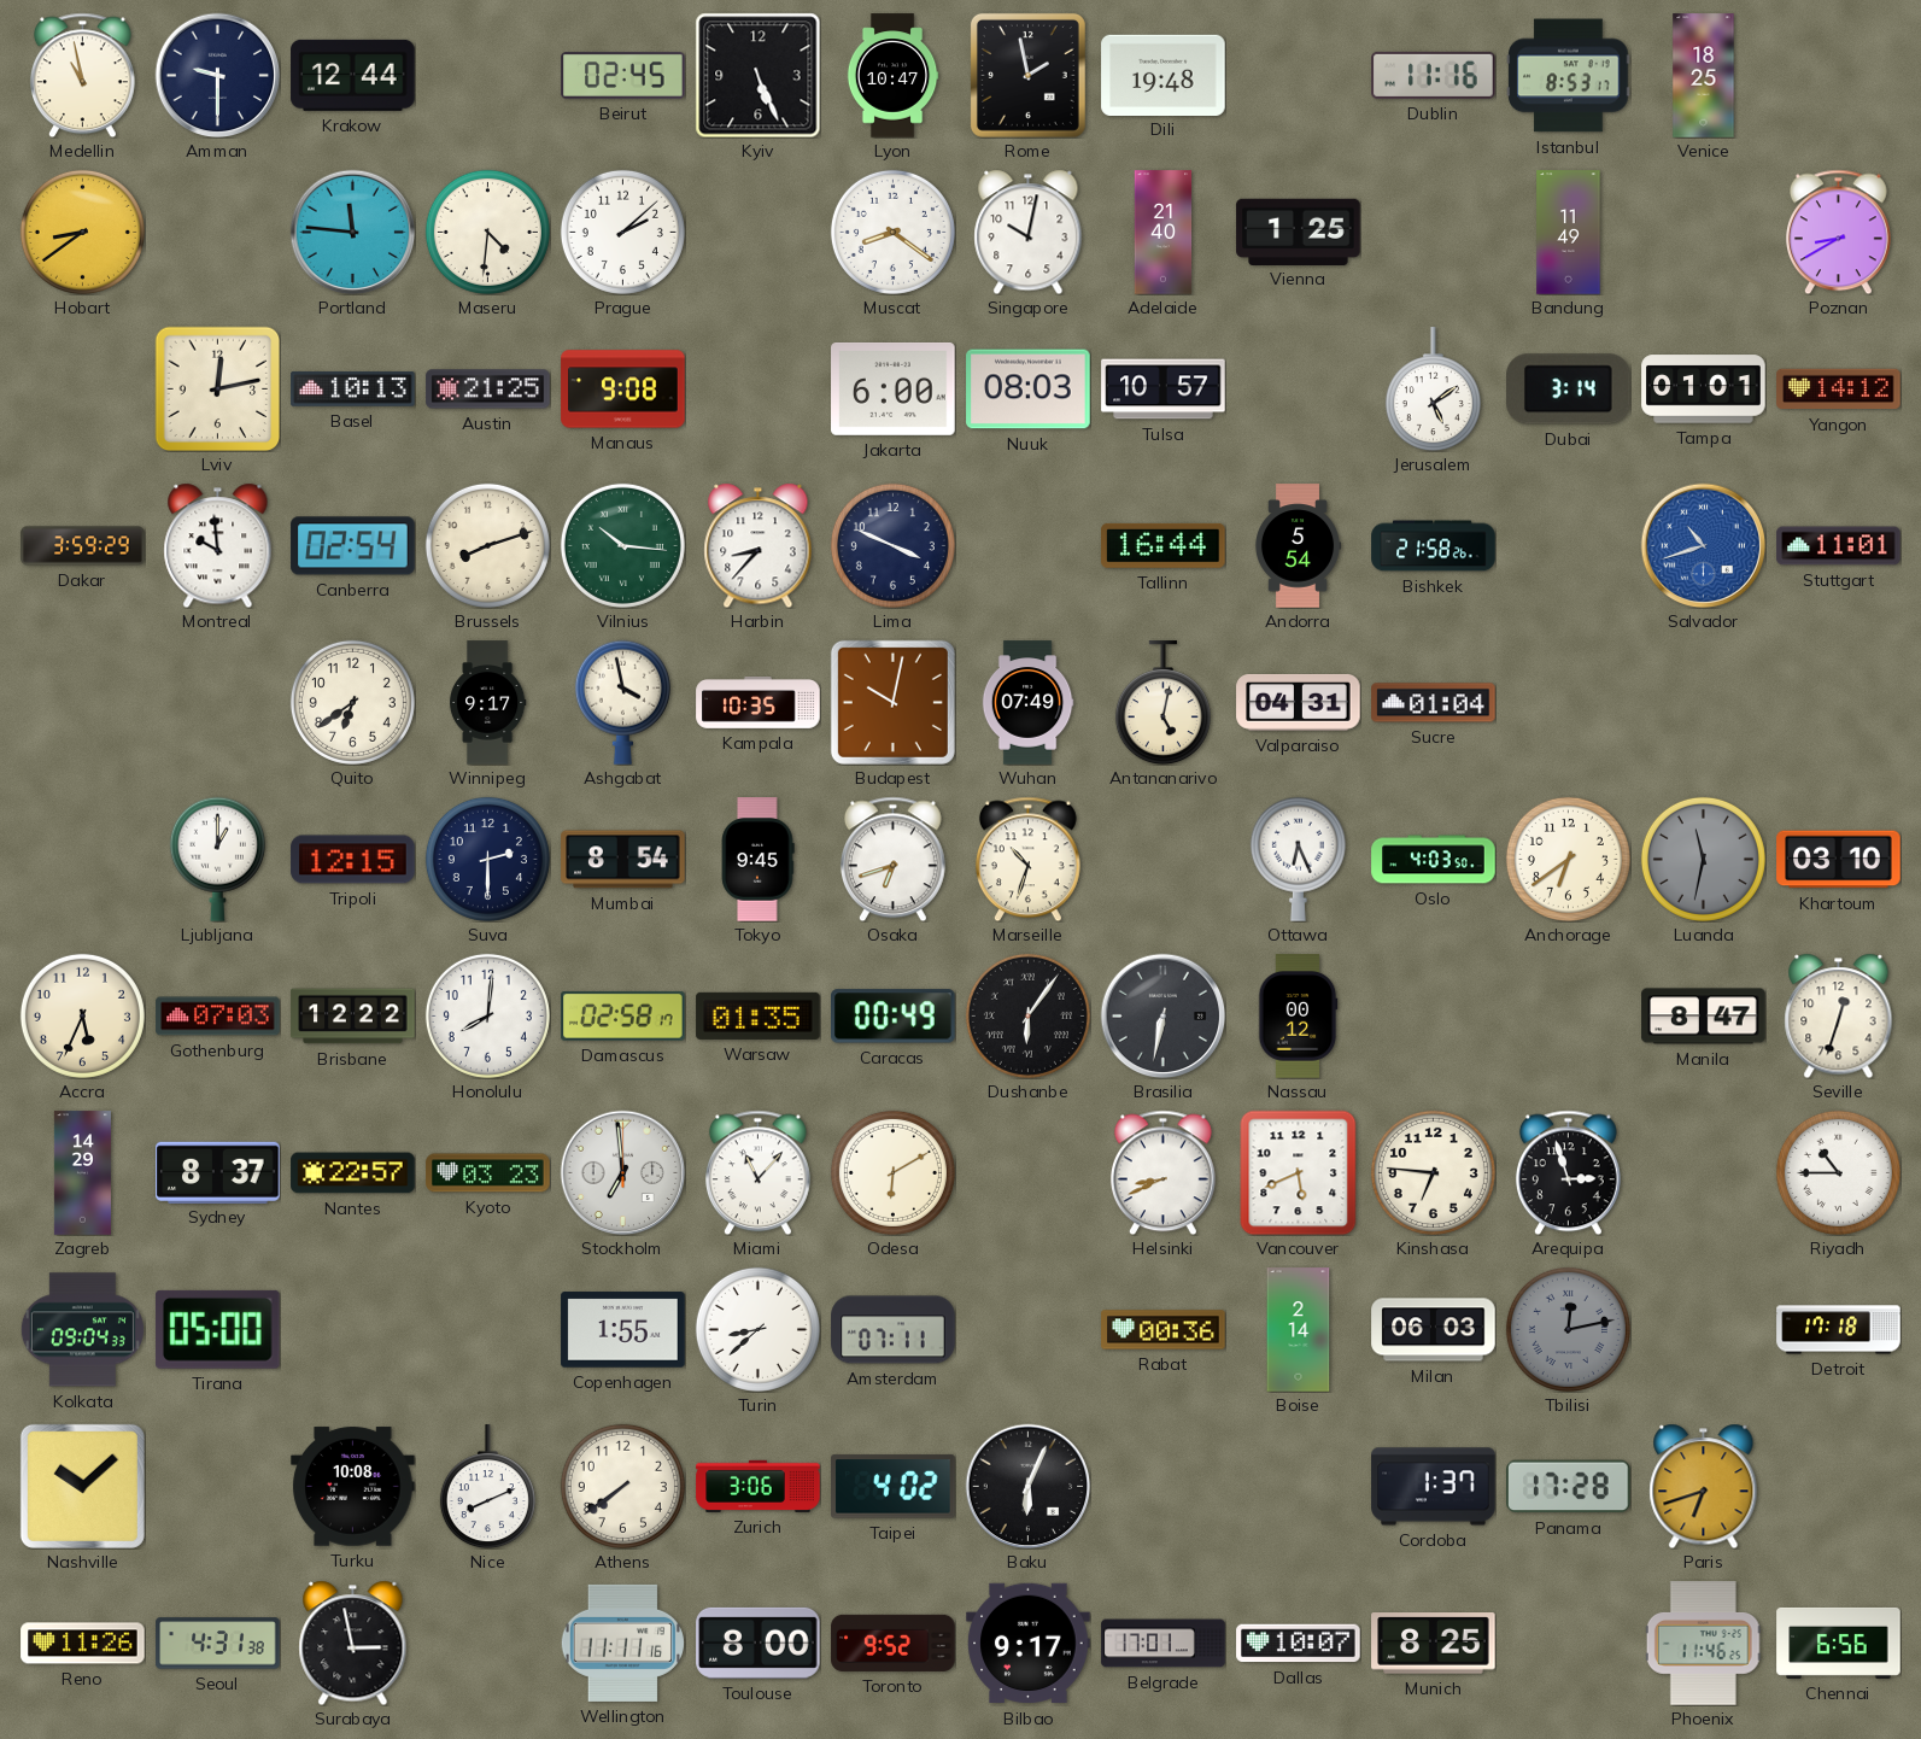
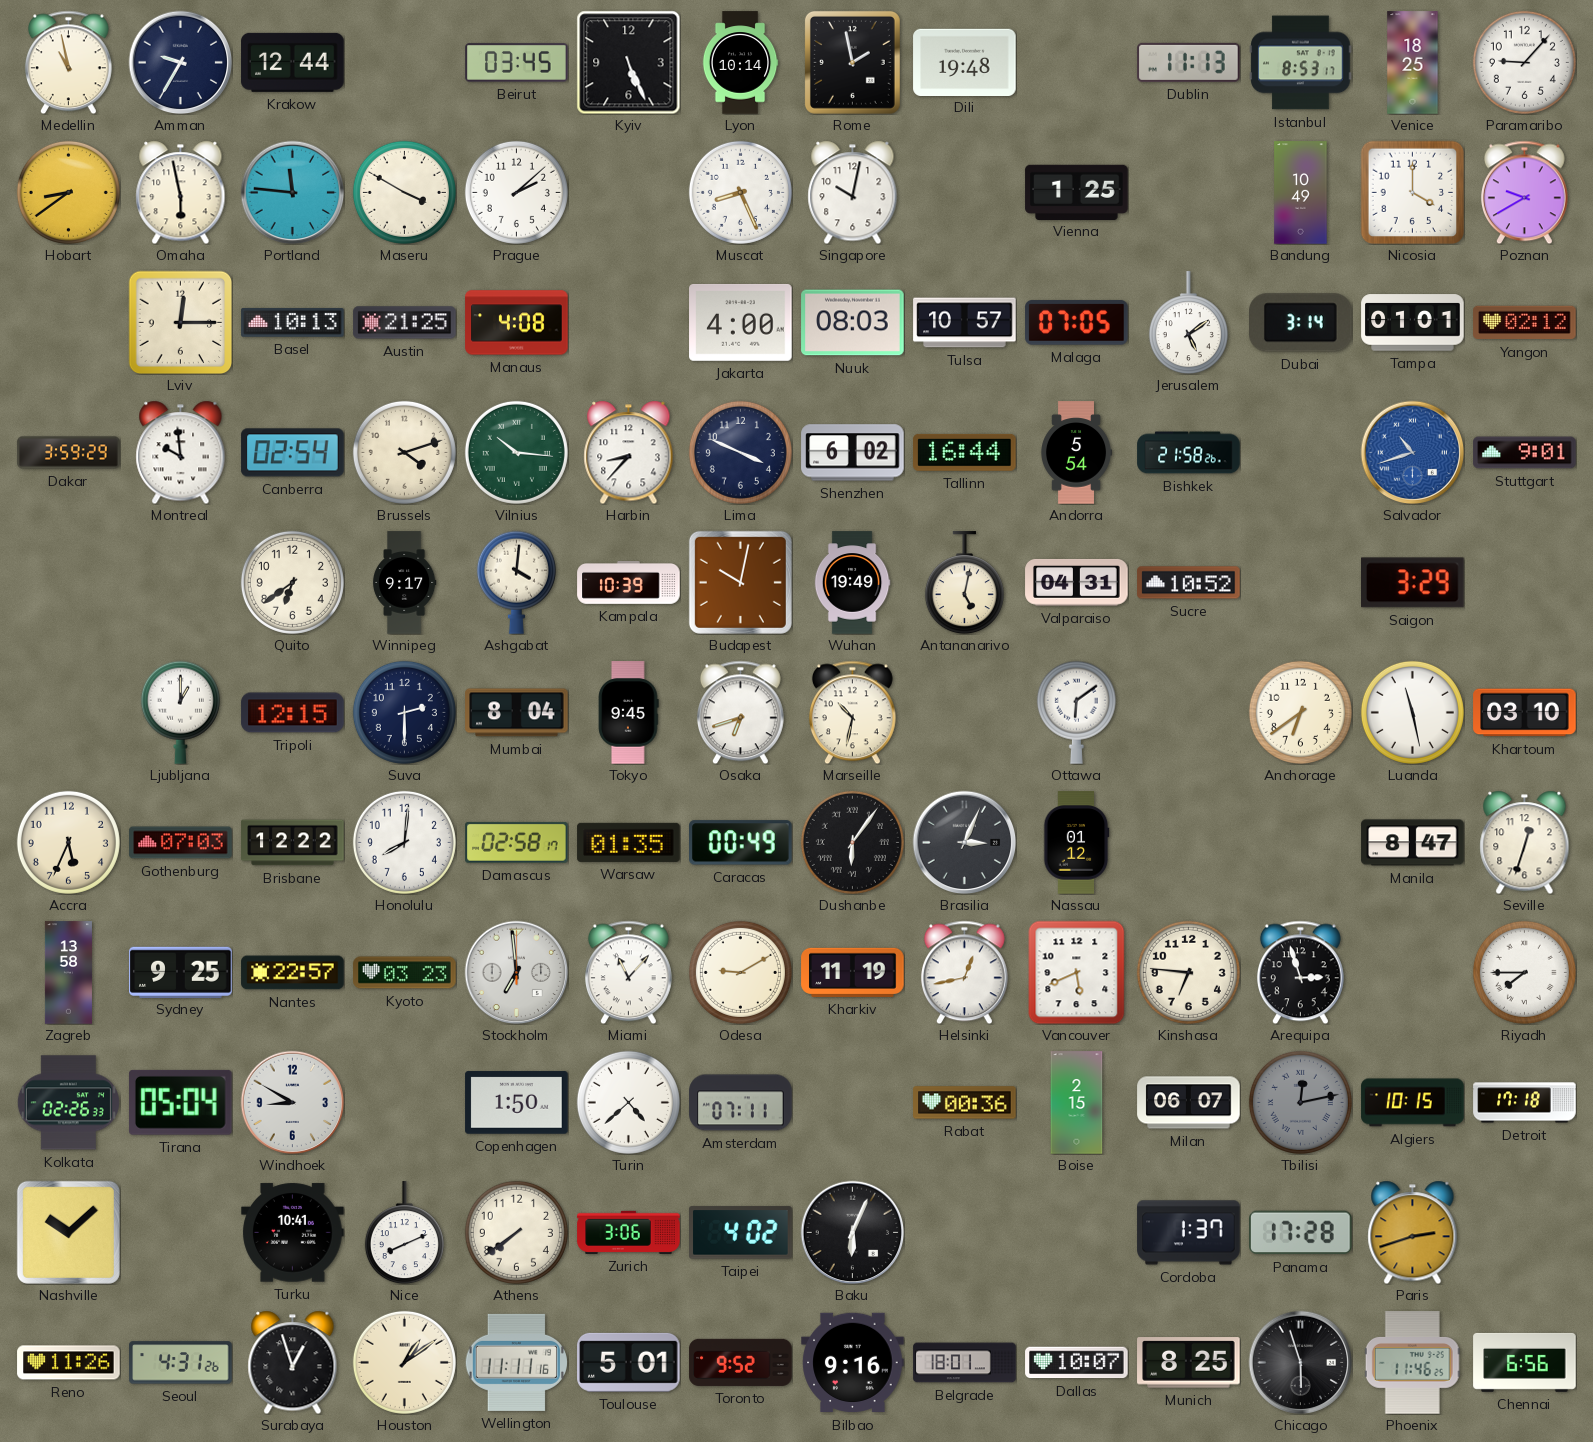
Amman: 9:30 -> 9:35
Beirut: 02:45 -> 03:45
Lyon: 10:47 -> 10:14
Dublin: 11:16 -> 11:13
Paramaribo: none -> 9:07
Omaha: none -> 5:58
Maseru: 4:31 -> 3:50
Muscat: 8:21 -> 8:26
Adelaide: 21:40 -> none
Bandung: 11:49 -> 10:49
Nicosia: none -> 4:00
Poznan: 8:40 -> 9:40
Lviv: 12:13 -> 12:15
Manaus: 9:08 -> 4:08
Jakarta: 6:00 -> 4:00
Malaga: none -> 07:05
Yangon: 14:12 -> 02:12
Brussels: 8:12 -> 4:12
Shenzhen: none -> 6:02
Stuttgart: 11:01 -> 9:01
Ashgabat: 3:58 -> 4:01
Kampala: 10:35 -> 10:39
Wuhan: 07:49 -> 19:49
Sucre: 01:04 -> 10:52
Saigon: none -> 3:29
Mumbai: 8:54 -> 8:04
Marseille: 10:33 -> 10:32
Ottawa: 6:26 -> 6:09
Oslo: 4:03 -> none
Luanda: 11:32 -> 11:28
Luanda dial: grey -> white
Brasilia: 6:32 -> 3:04
Nassau: 00:12 -> 01:12
Zagreb: 14:29 -> 13:58
Sydney: 8:37 -> 9:25
Odesa: 6:10 -> 9:10
Kharkiv: none -> 11:19
Helsinki: 8:41 -> 12:43
Riyadh: 10:45 -> 7:45
Kolkata: 09:04 -> 02:26
Tirana: 05:00 -> 05:04
Windhoek: none -> 8:50
Copenhagen: 1:55 -> 1:50
Turin: 8:38 -> 4:38
Boise: 2:14 -> 2:15
Milan: 06:03 -> 06:07
Algiers: none -> 10:15
Turku: 10:08 -> 10:41
Paris: 6:42 -> 2:42
Seoul: 4:31:38 -> 4:31:26
Surabaya: 2:58 -> 12:57
Houston: none -> 1:09
Toulouse: 8:00 -> 5:01
Bilbao: 9:17 -> 9:16
Belgrade: 17:01 -> 18:01
Chicago: none -> 5:57
